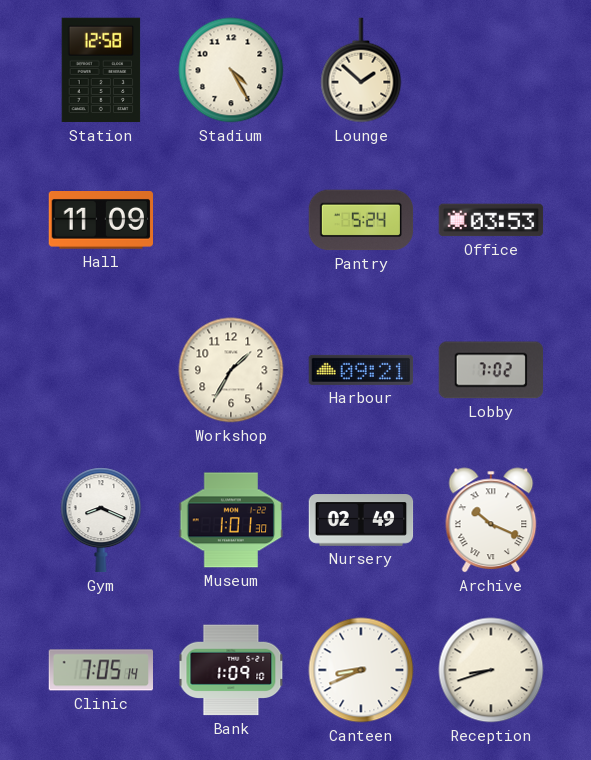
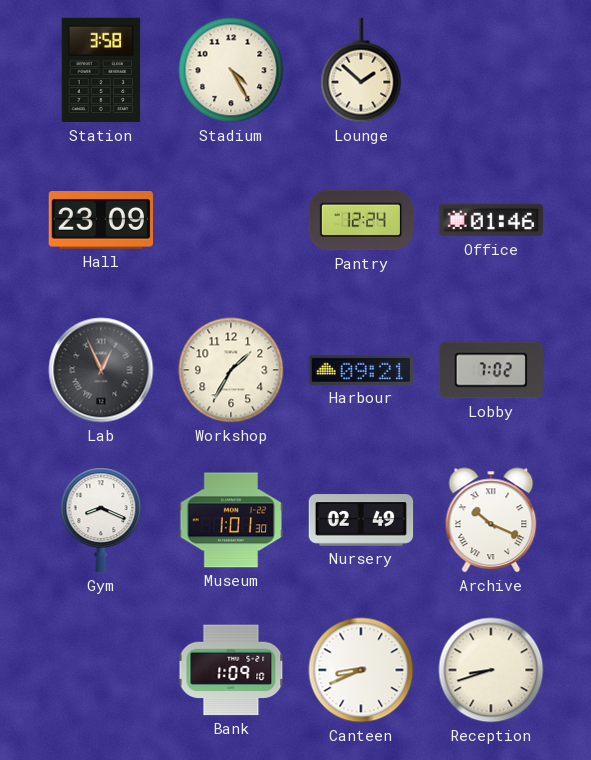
Station: 12:58 -> 3:58
Hall: 11:09 -> 23:09
Pantry: 5:24 -> 12:24
Office: 03:53 -> 01:46
Lab: none -> 12:56
Clinic: 7:05 -> none
